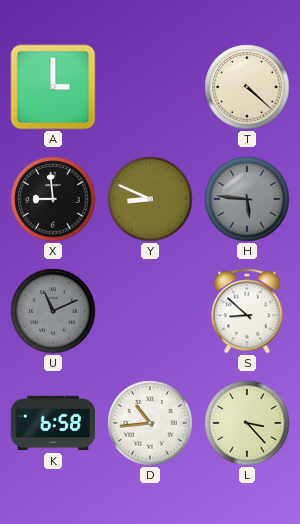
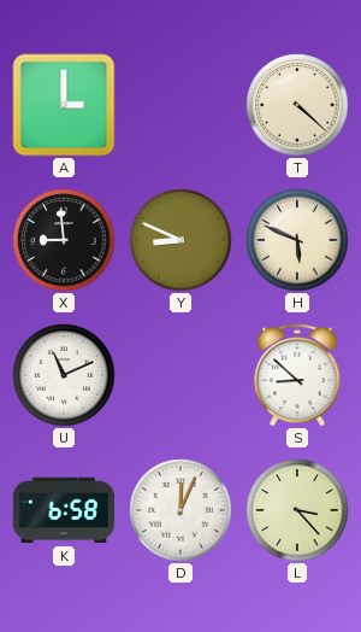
H: 5:46 -> 5:49
H dial: grey -> cream
U dial: grey -> white
D: 10:44 -> 12:04
